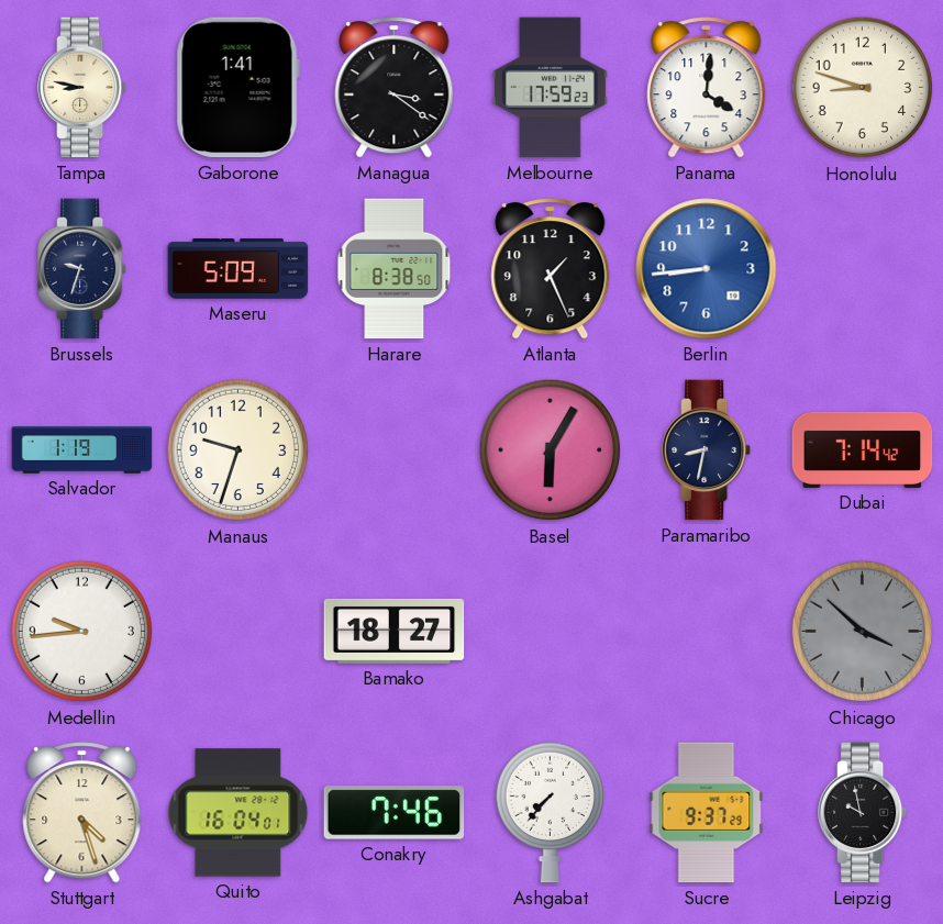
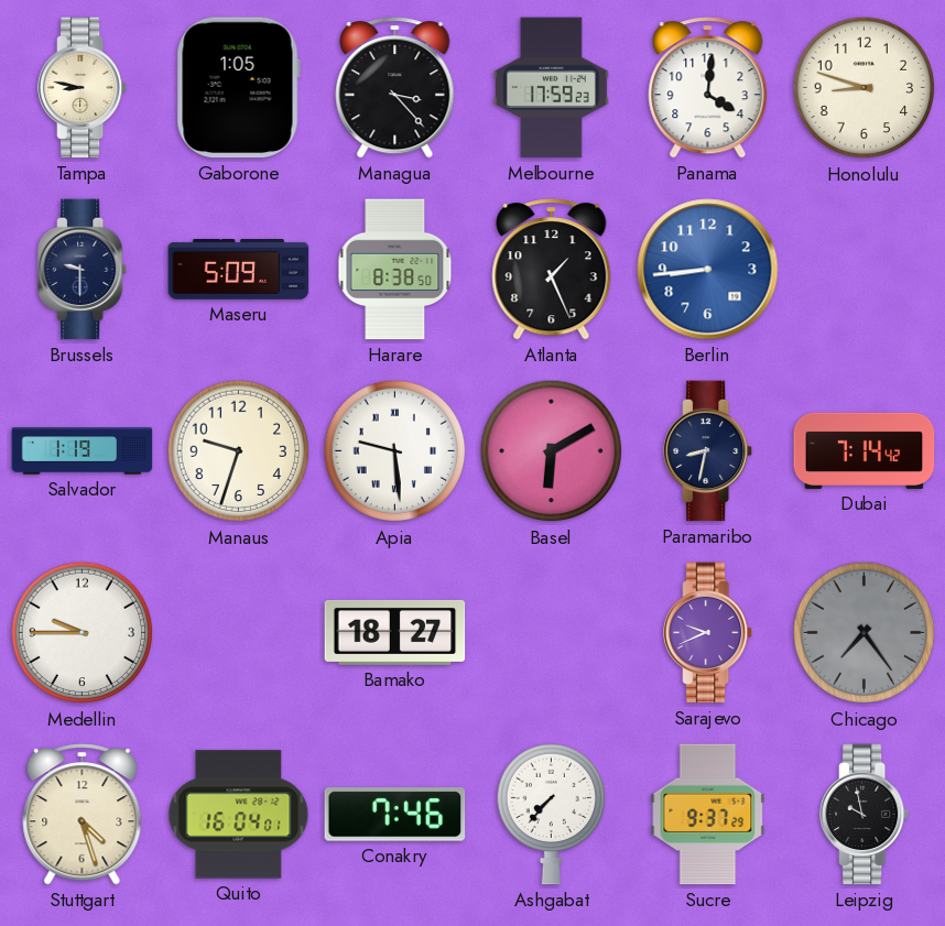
Gaborone: 1:41 -> 1:05
Managua: 3:21 -> 3:23
Brussels: 9:33 -> 9:30
Apia: none -> 9:29
Basel: 6:05 -> 6:10
Medellin: 9:44 -> 9:45
Sarajevo: none -> 9:41
Chicago: 3:52 -> 7:24
